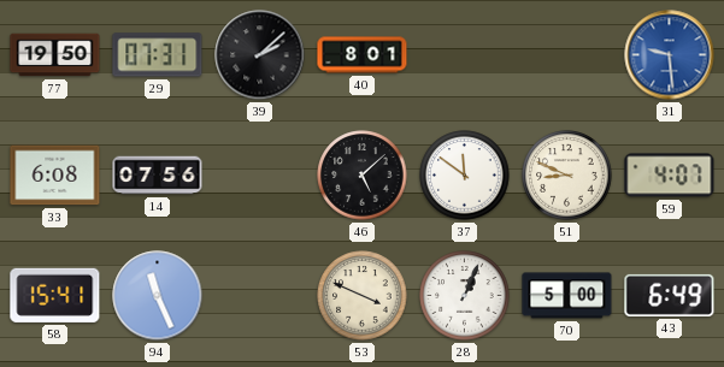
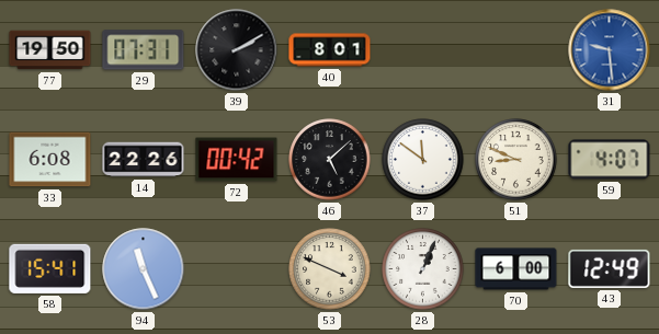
39: 2:08 -> 2:10
14: 07:56 -> 22:26
72: none -> 00:42
70: 5:00 -> 6:00
43: 6:49 -> 12:49
